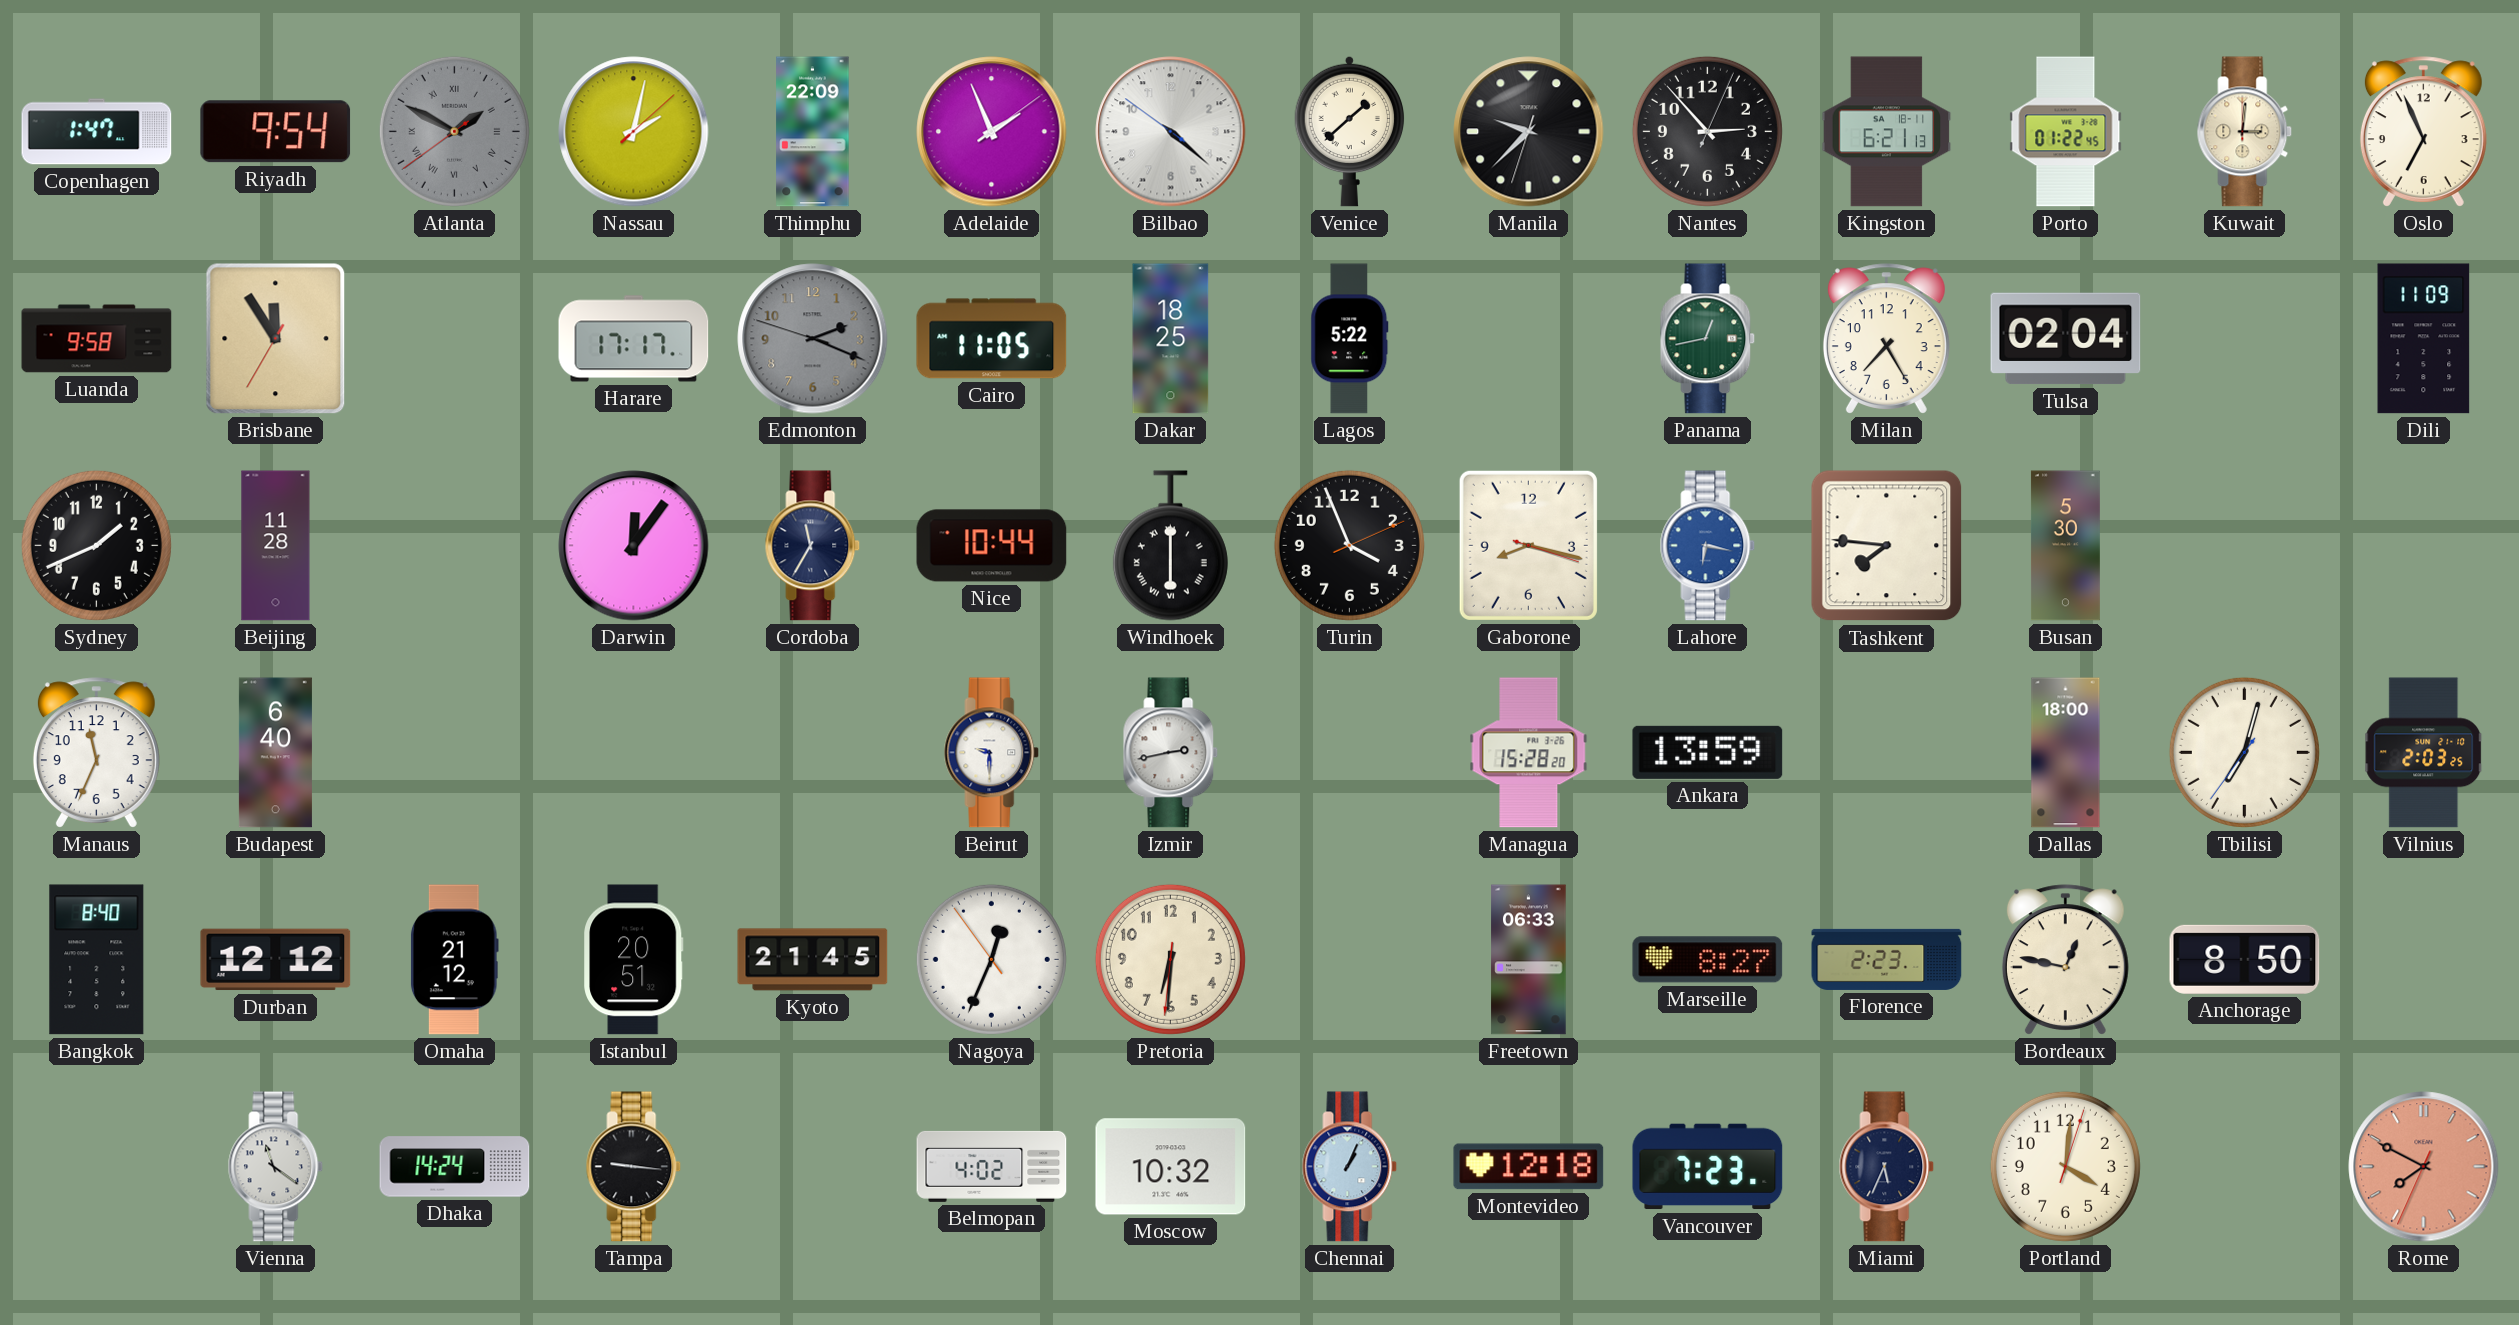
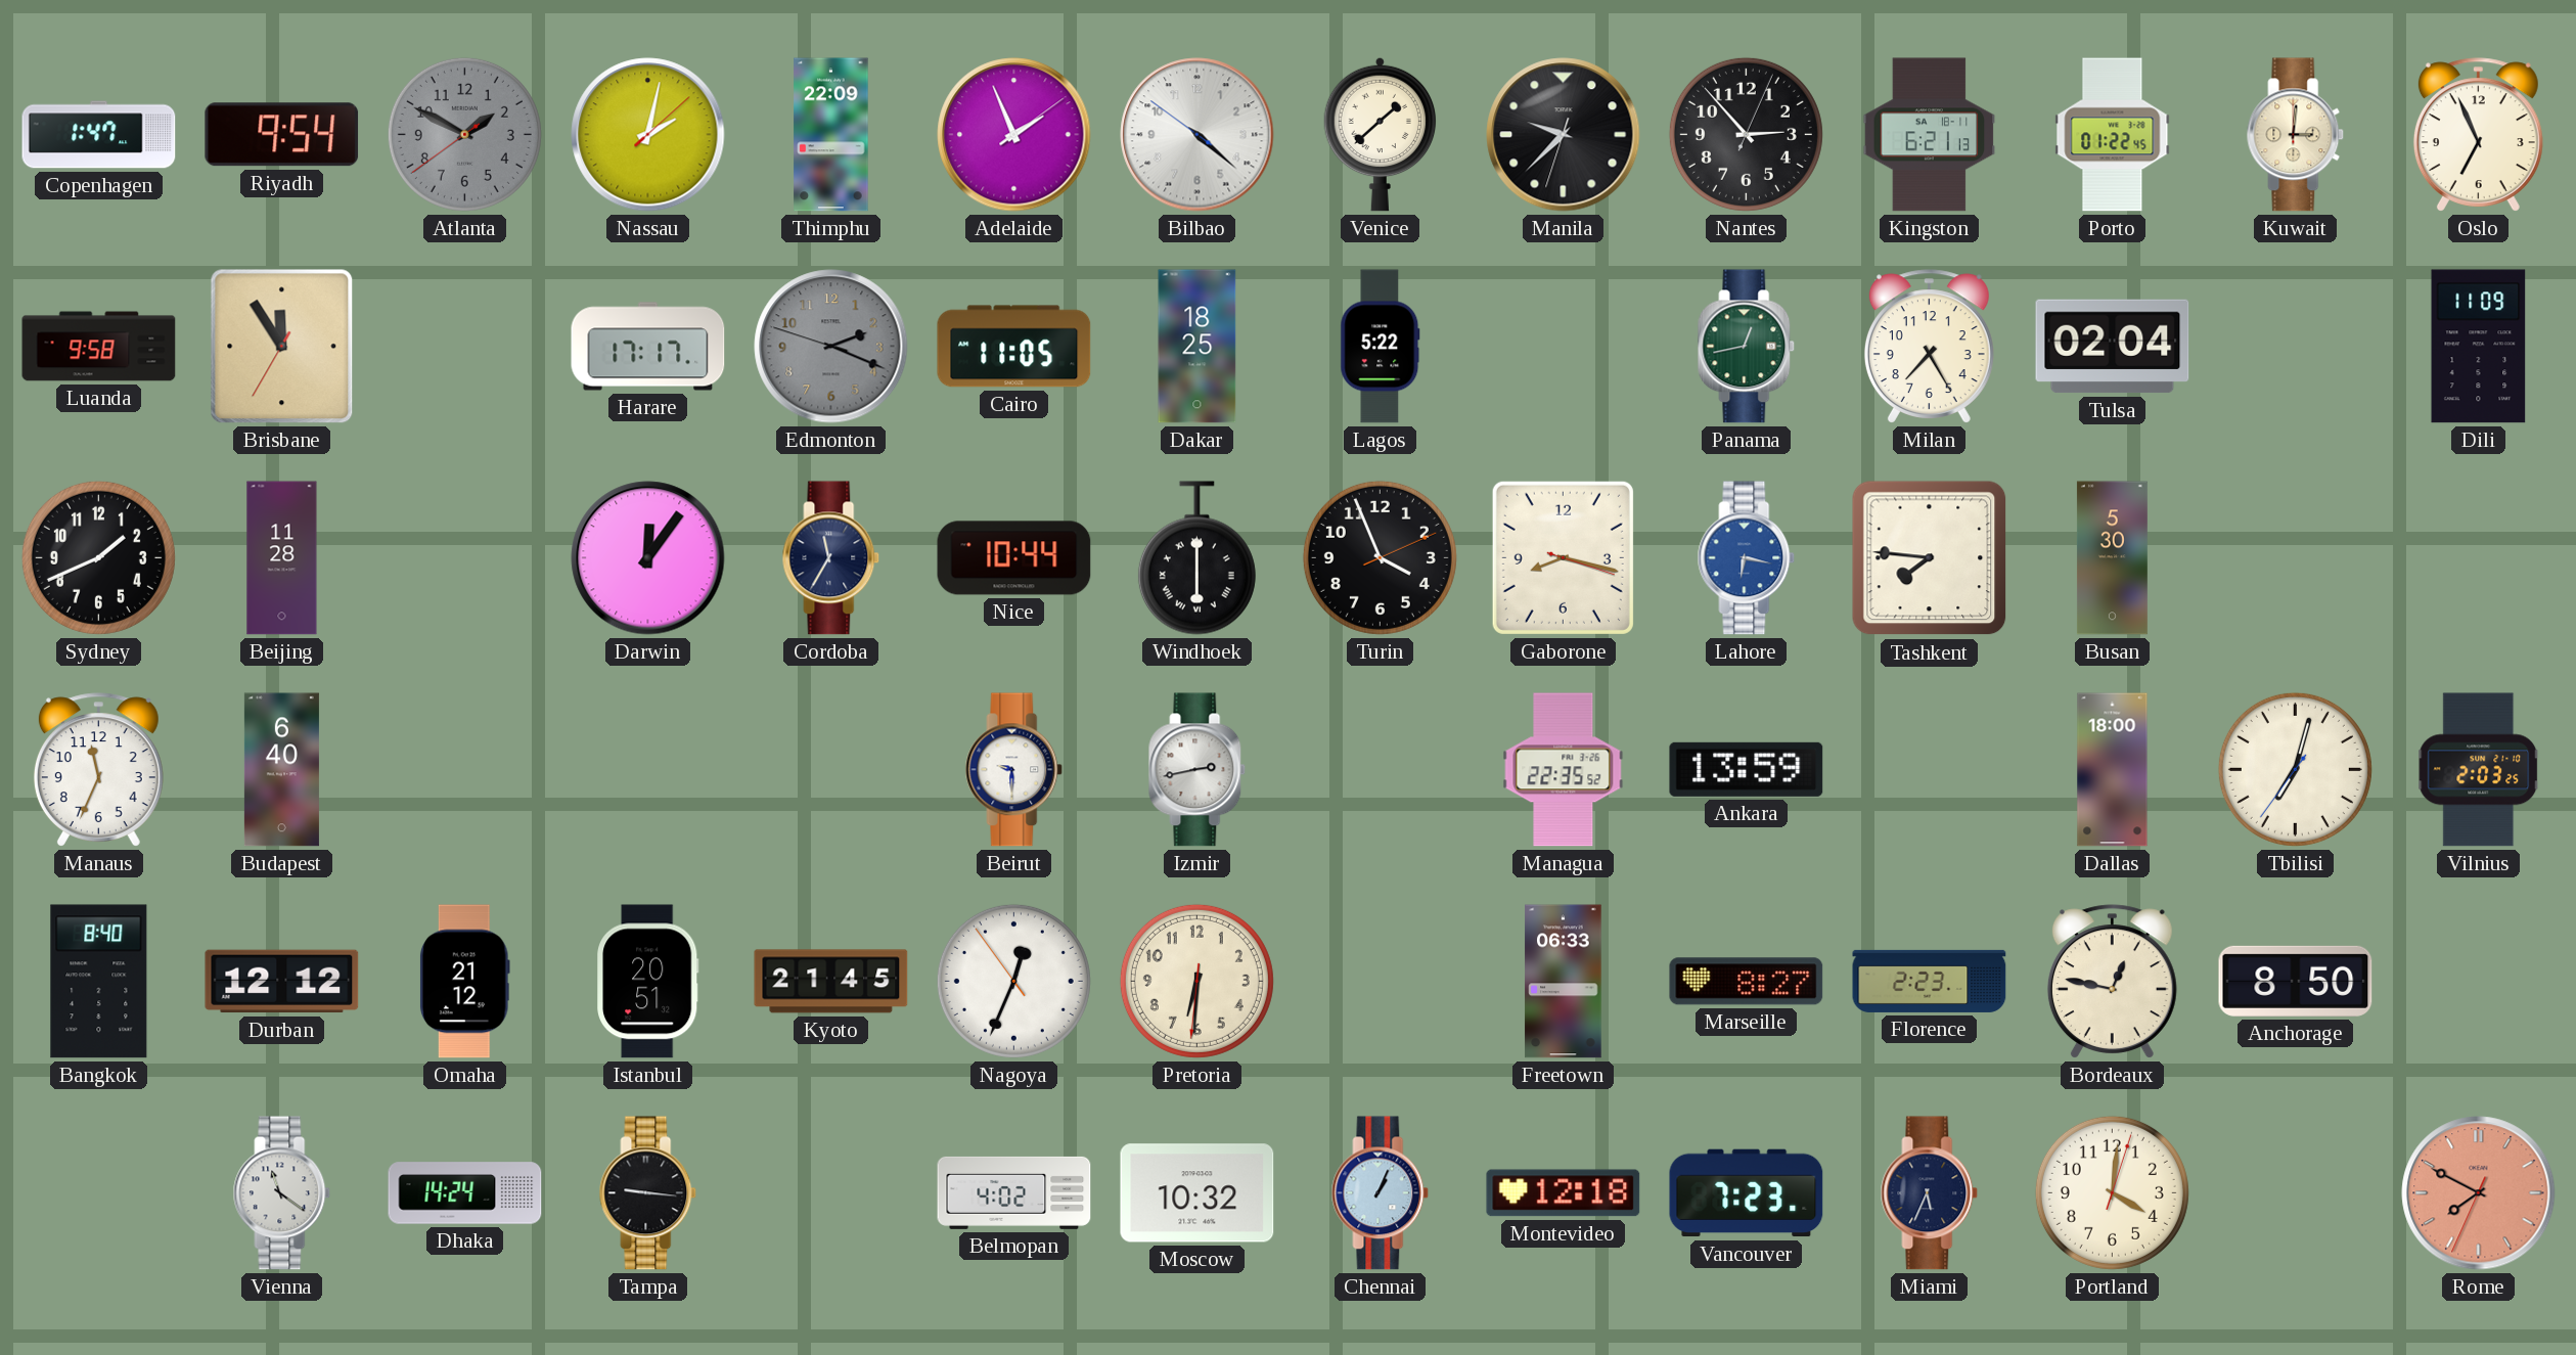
Atlanta numerals: Roman -> Arabic
Managua: 15:28 -> 22:35
